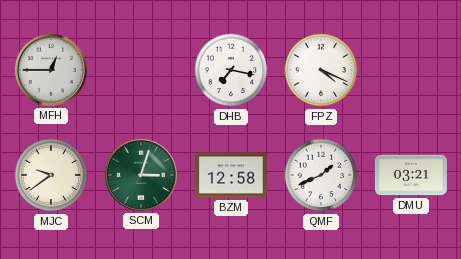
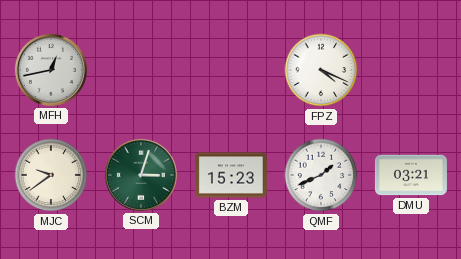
MFH: 12:45 -> 12:43
DHB: 7:17 -> none
BZM: 12:58 -> 15:23
